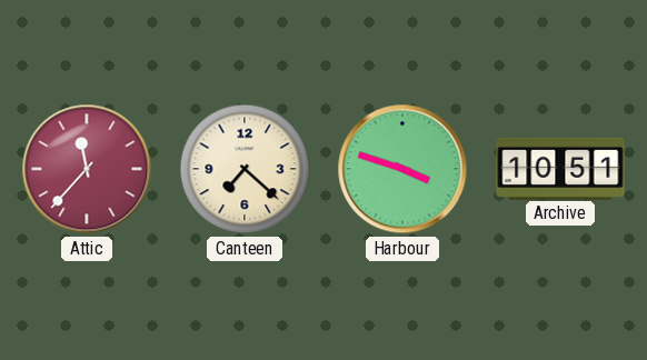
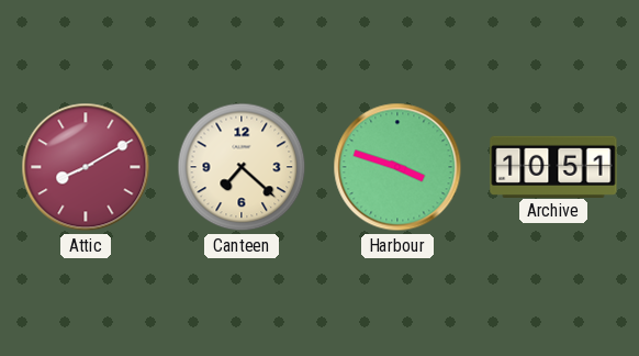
Attic: 11:37 -> 8:10
